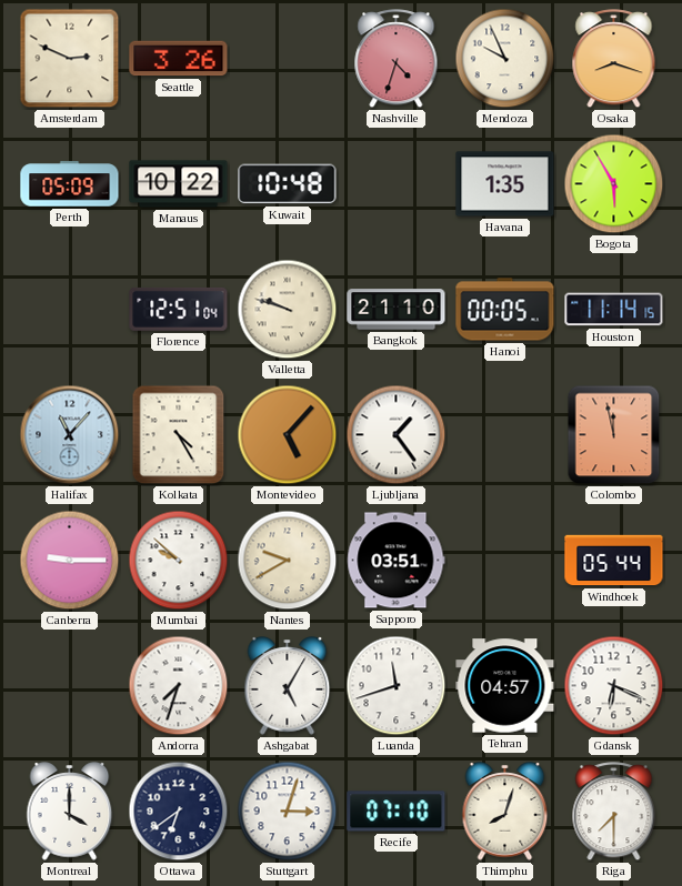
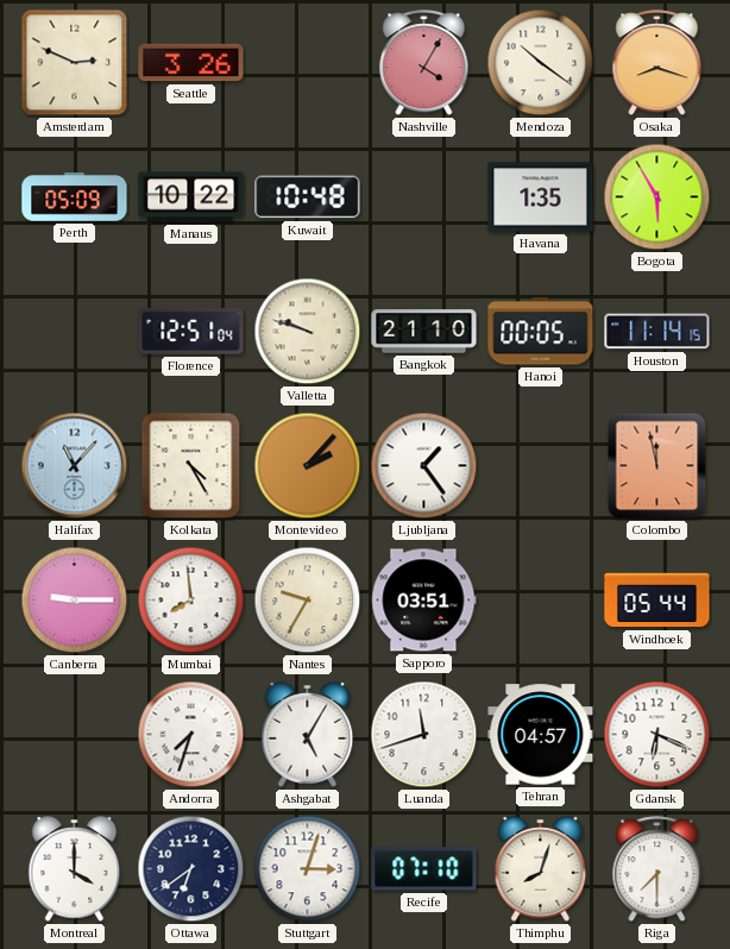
Nashville: 4:33 -> 4:05
Mendoza: 9:56 -> 10:21
Montevideo: 5:07 -> 2:07
Mumbai: 9:52 -> 7:59
Nantes: 9:40 -> 9:35
